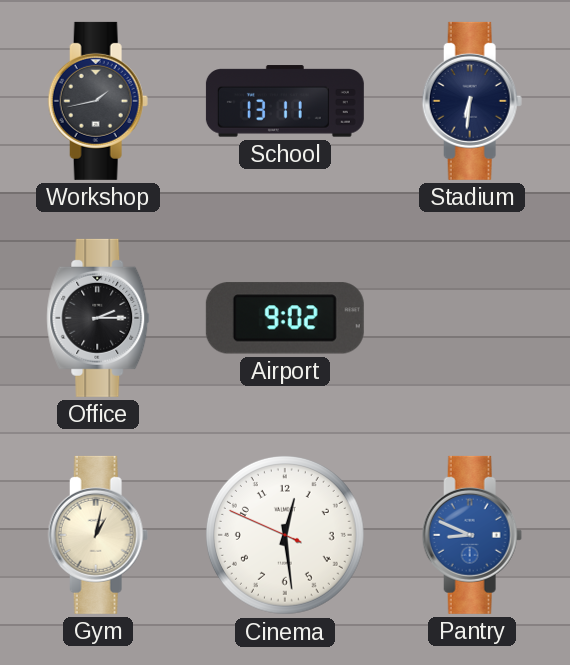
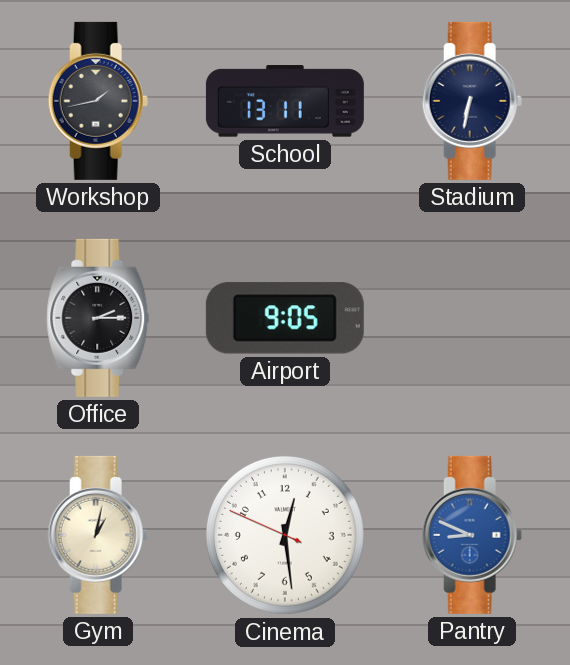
Stadium: 6:31 -> 6:32
Airport: 9:02 -> 9:05
